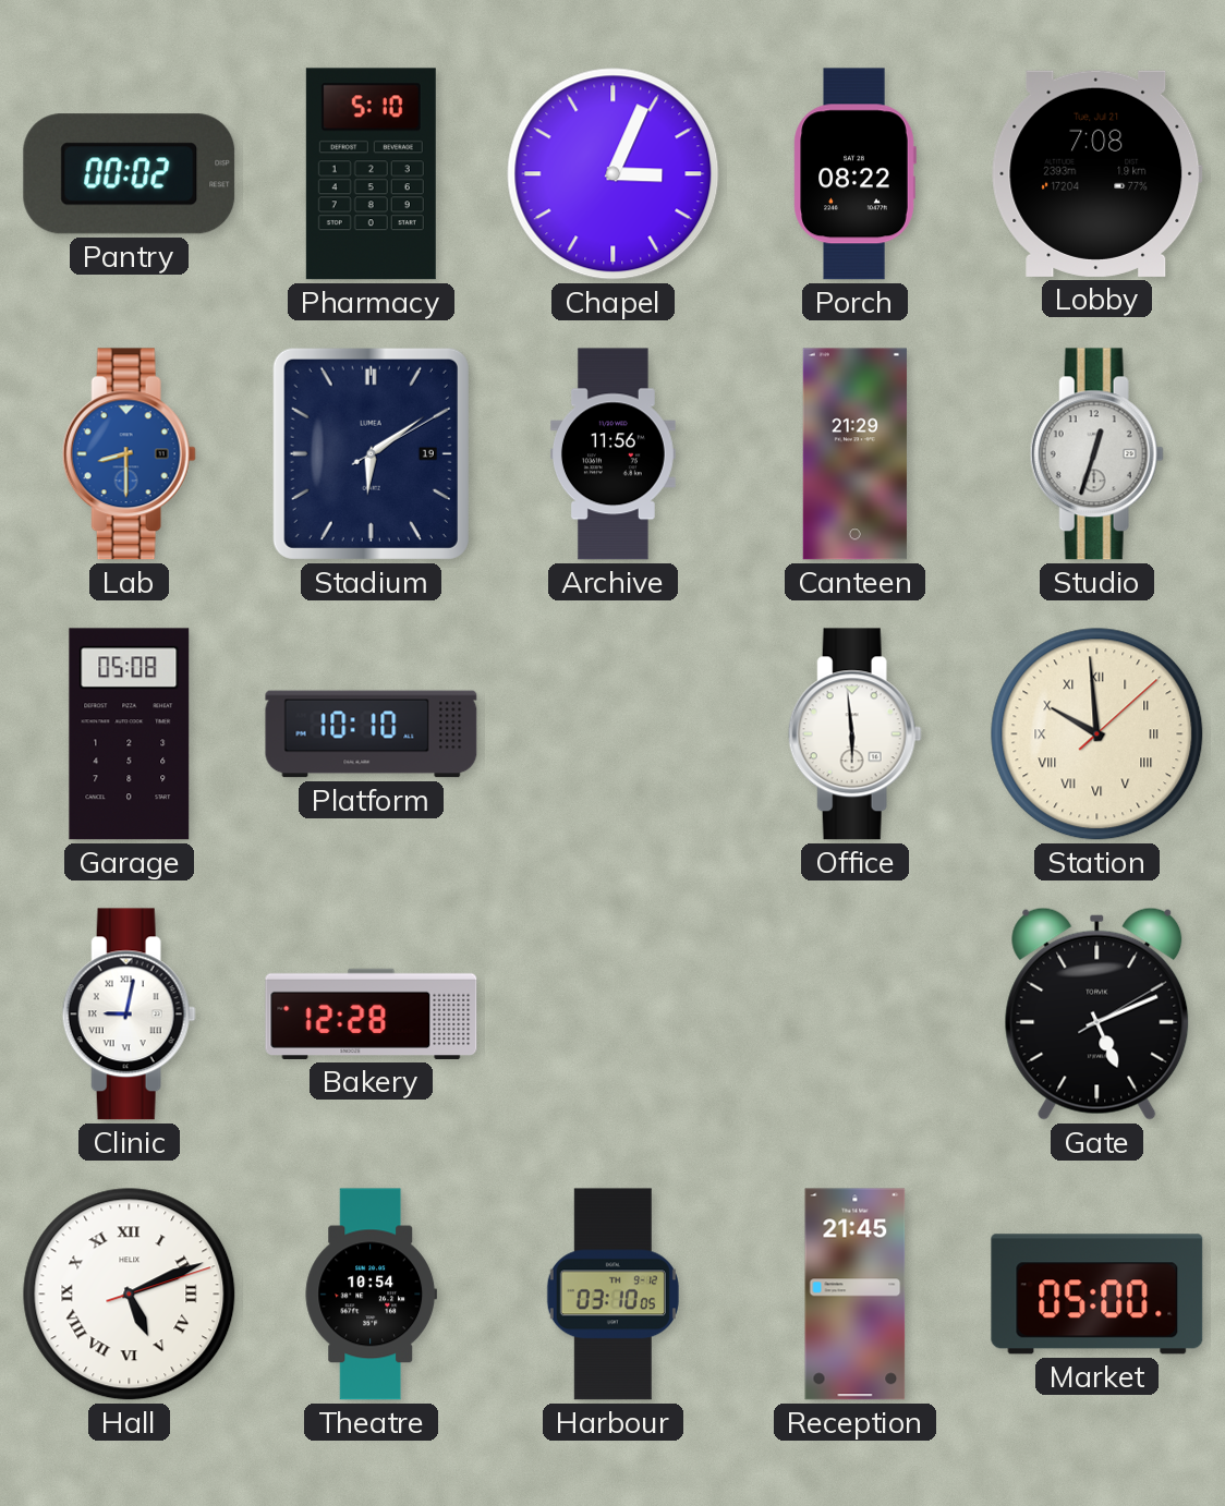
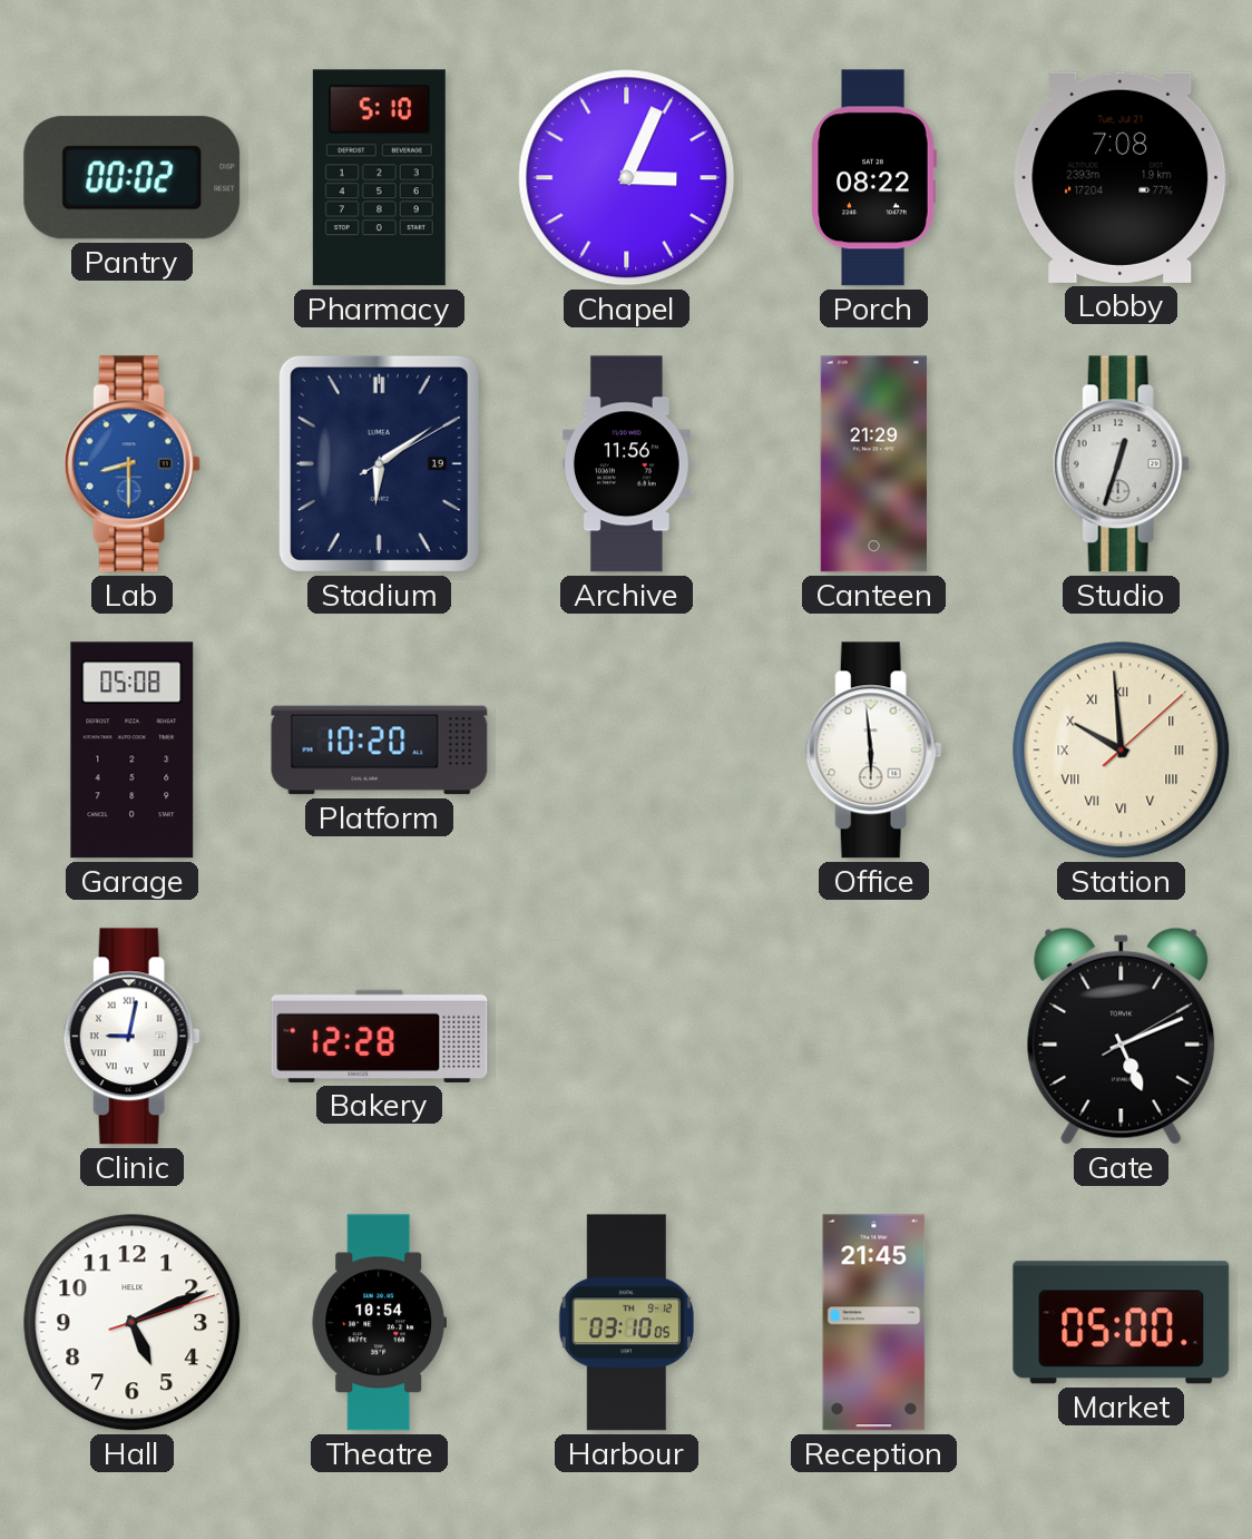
Platform: 10:10 -> 10:20
Hall numerals: Roman -> Arabic
